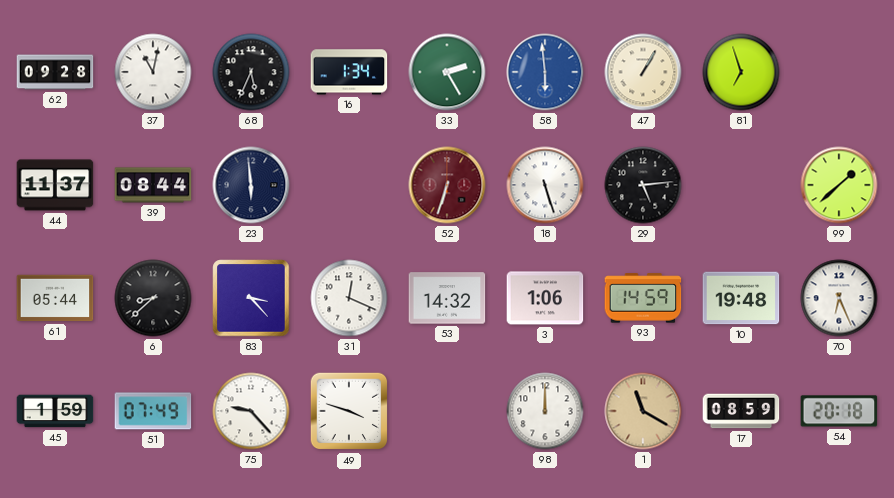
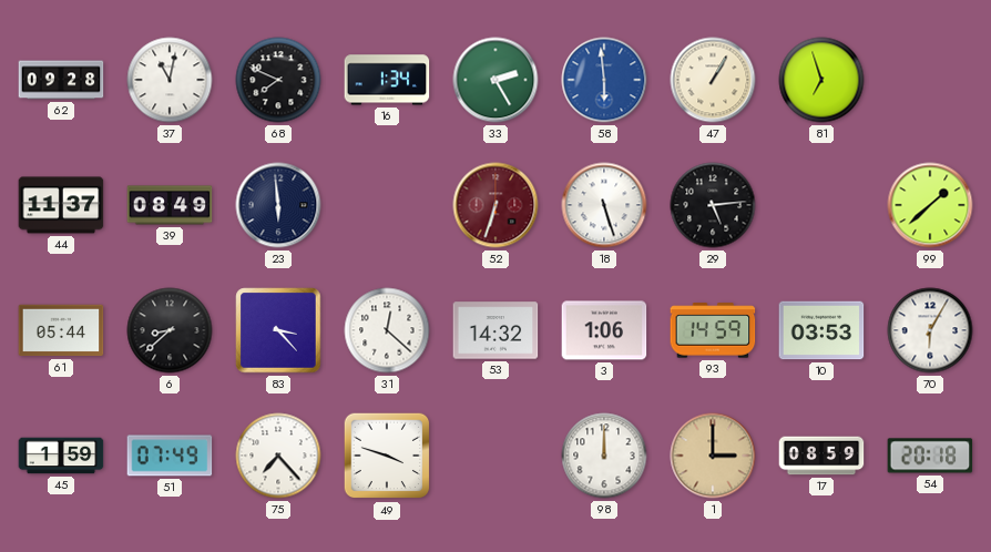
68: 5:34 -> 7:49
39: 08:44 -> 08:49
31: 12:19 -> 12:22
10: 19:48 -> 03:53
70: 6:26 -> 6:05
75: 9:23 -> 7:23
1: 11:20 -> 3:00
